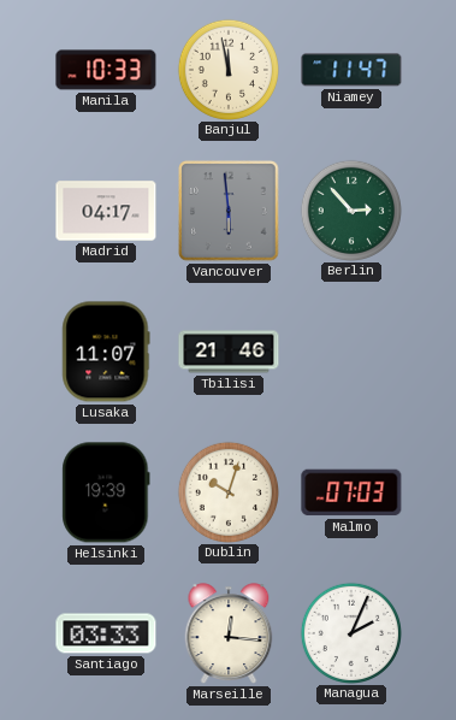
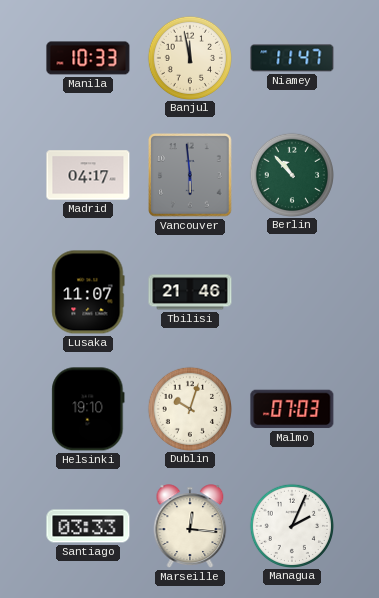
Berlin: 2:53 -> 10:53
Helsinki: 19:39 -> 19:10
